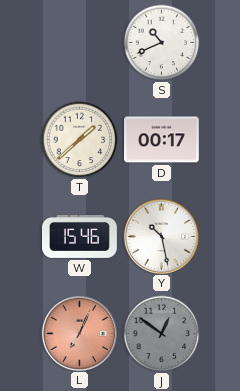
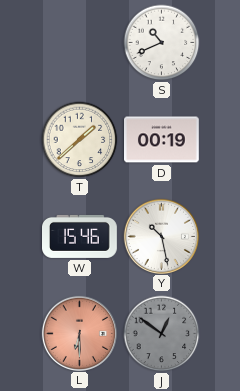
D: 00:17 -> 00:19
L: 7:04 -> 6:30
